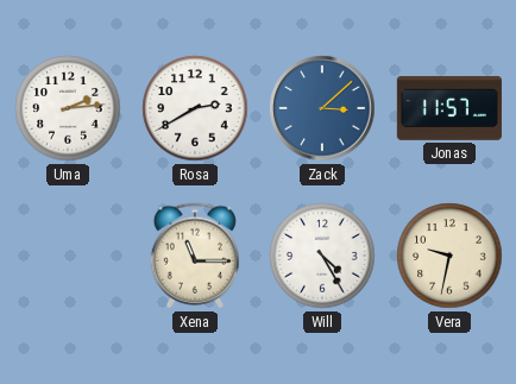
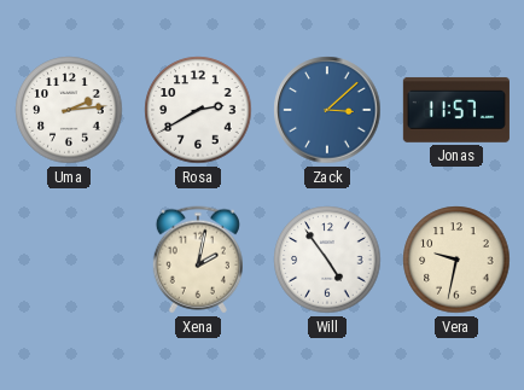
Xena: 11:15 -> 2:02
Will: 4:25 -> 4:54
